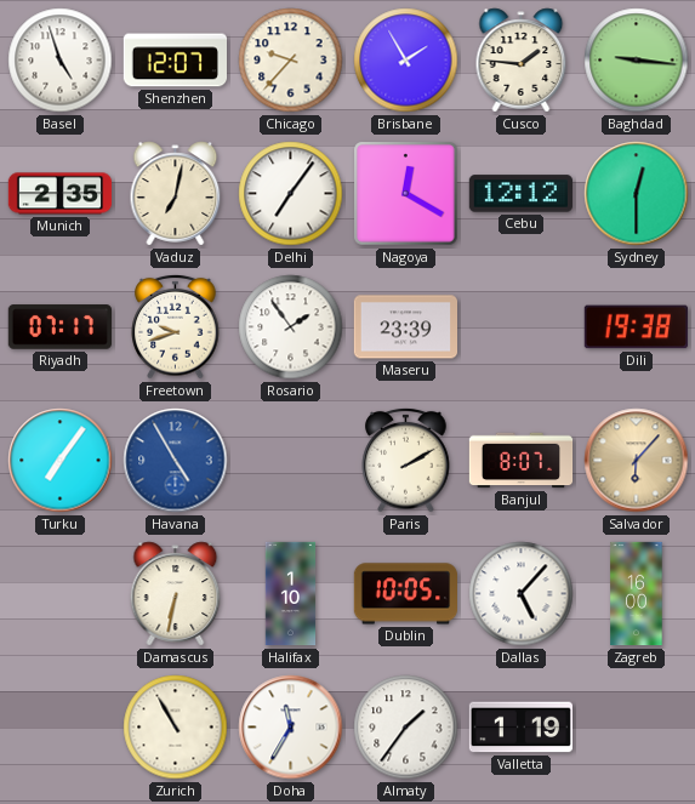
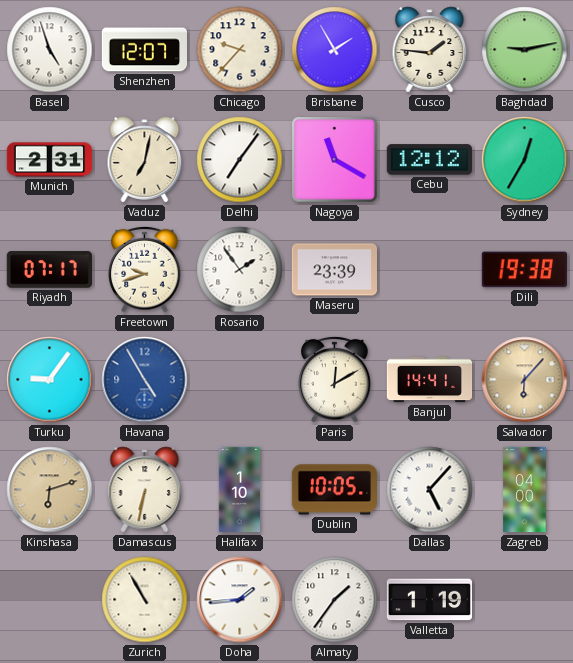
Baghdad: 9:16 -> 9:13
Munich: 2:35 -> 2:31
Nagoya: 12:20 -> 11:20
Sydney: 12:30 -> 12:35
Turku: 7:06 -> 9:06
Paris: 2:10 -> 12:10
Banjul: 8:07 -> 14:41
Kinshasa: none -> 6:12
Zagreb: 16:00 -> 04:00
Doha: 11:35 -> 1:44
